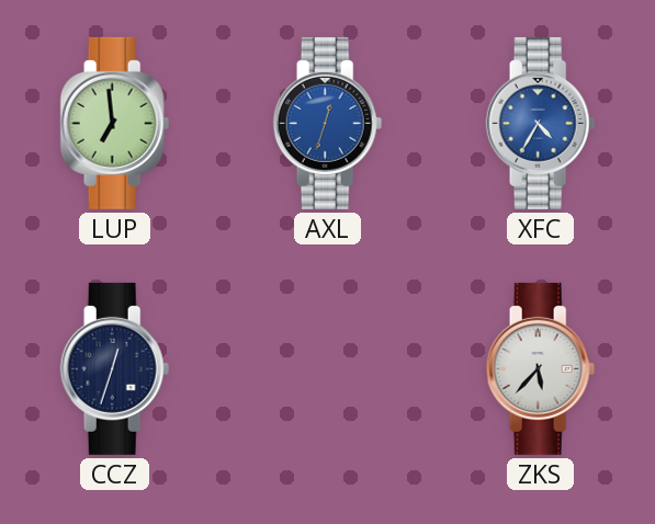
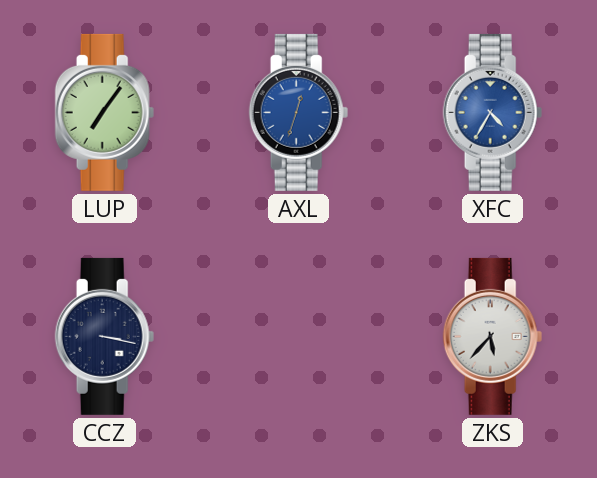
LUP: 6:59 -> 7:06
CCZ: 12:33 -> 3:17
